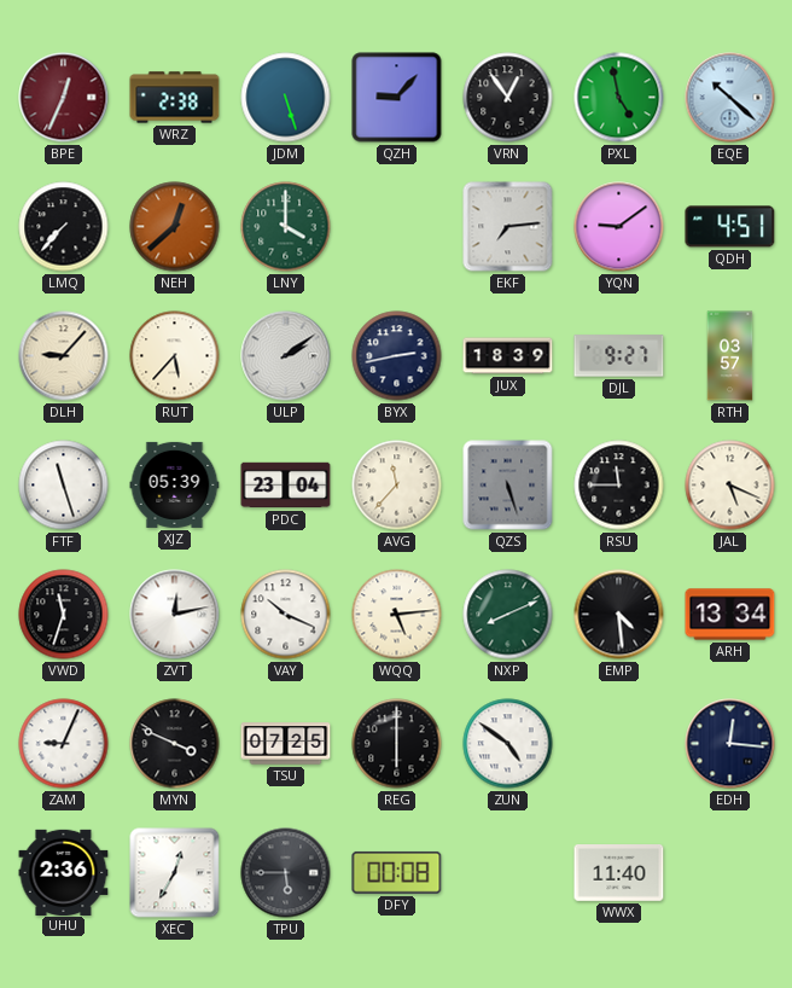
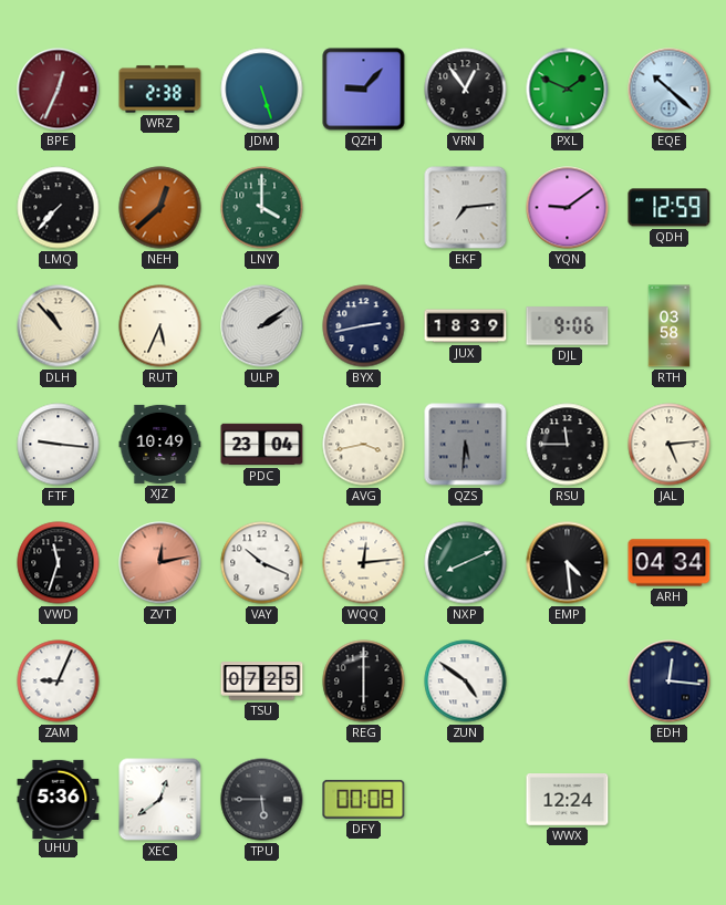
PXL: 4:58 -> 1:49
QDH: 4:51 -> 12:59
DLH: 9:07 -> 10:53
RUT: 5:37 -> 5:34
DJL: 9:27 -> 9:06
RTH: 03:57 -> 03:58
FTF: 11:27 -> 9:16
XJZ: 05:39 -> 10:49
AVG: 11:37 -> 3:43
QZS: 5:27 -> 5:31
JAL: 5:19 -> 5:14
ZVT dial: white -> salmon
WQQ: 5:14 -> 12:14
ARH: 13:34 -> 04:34
MYN: 3:49 -> none
UHU: 2:36 -> 5:36
XEC: 12:35 -> 12:39
WWX: 11:40 -> 12:24
